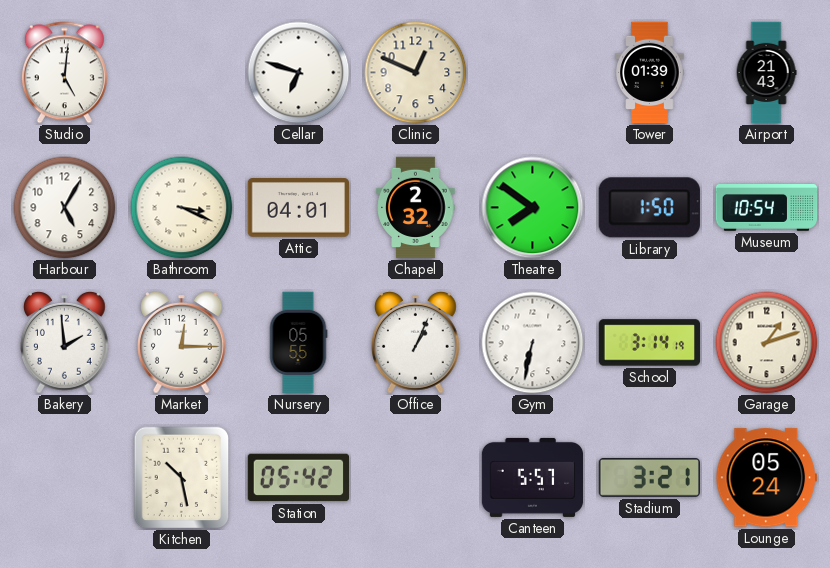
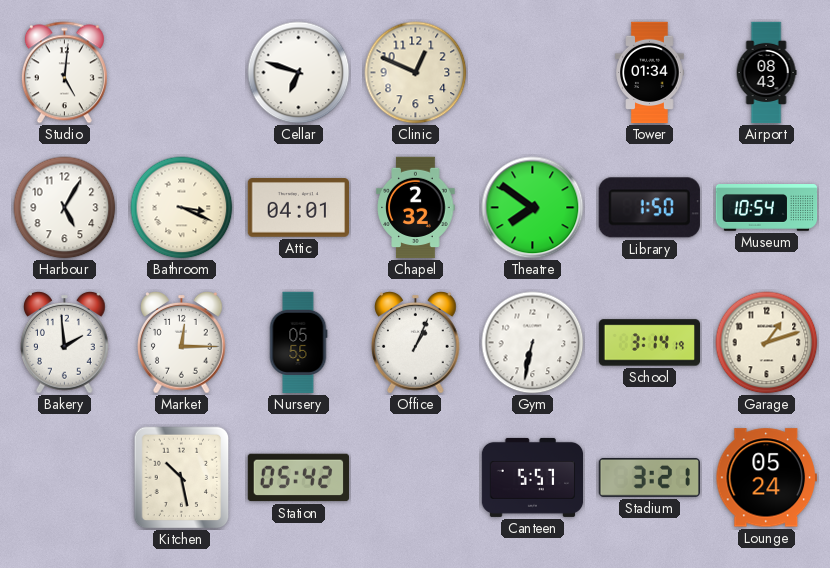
Tower: 01:39 -> 01:34
Airport: 21:43 -> 08:43
